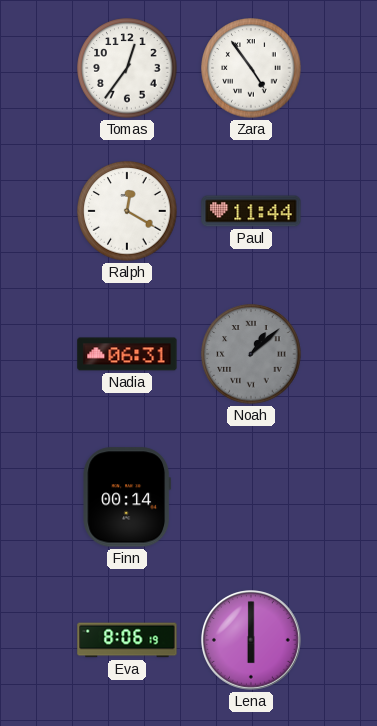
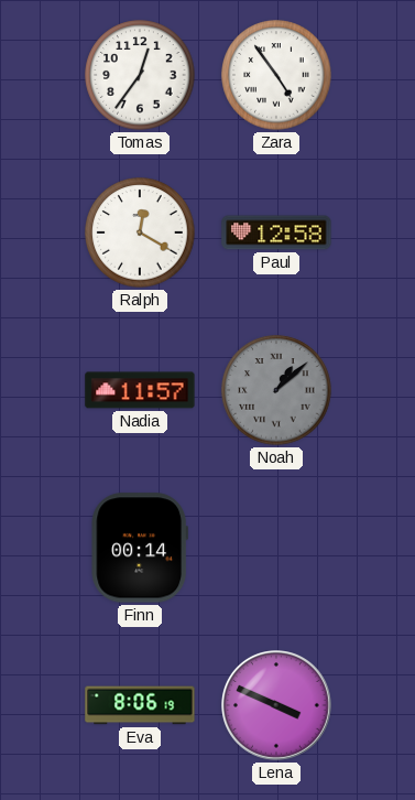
Paul: 11:44 -> 12:58
Nadia: 06:31 -> 11:57
Lena: 6:00 -> 3:49
